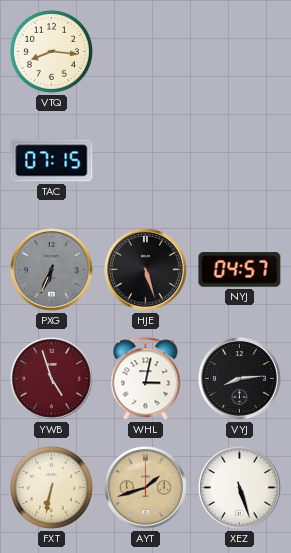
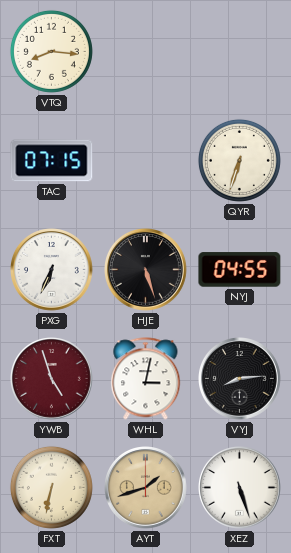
QYR: none -> 6:33
PXG dial: grey -> white
NYJ: 04:57 -> 04:55
